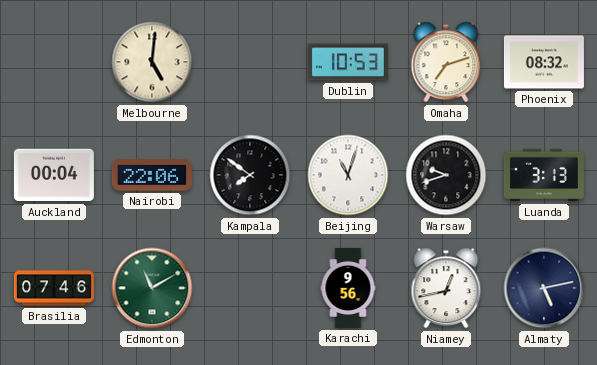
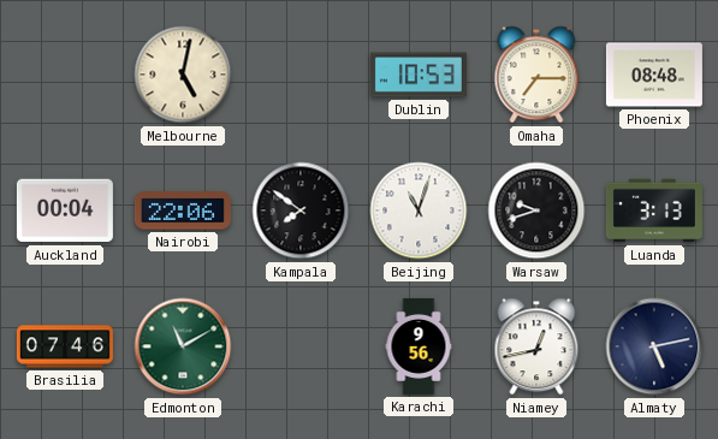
Melbourne: 5:01 -> 5:02
Omaha: 7:12 -> 7:15
Phoenix: 08:32 -> 08:48
